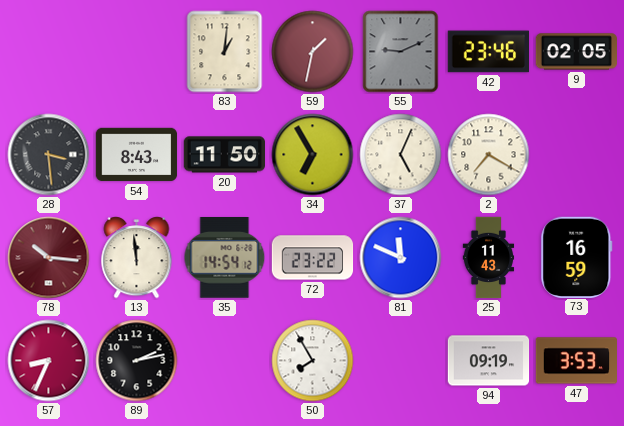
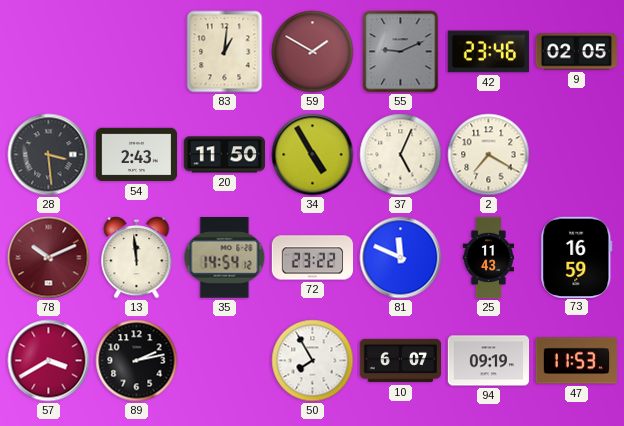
59: 1:32 -> 1:50
54: 8:43 -> 2:43
34: 6:55 -> 4:55
78: 10:16 -> 10:11
57: 8:34 -> 3:40
10: none -> 6:07
47: 3:53 -> 11:53
